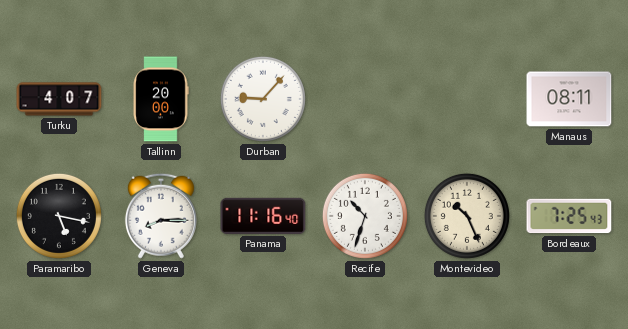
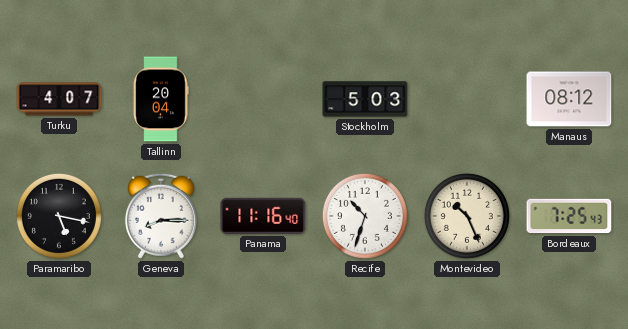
Tallinn: 20:00 -> 20:04
Durban: 9:07 -> none
Stockholm: none -> 5:03
Manaus: 08:11 -> 08:12
